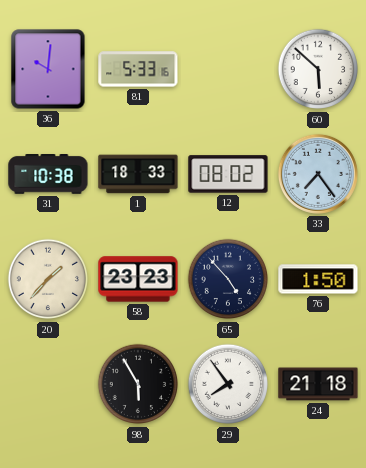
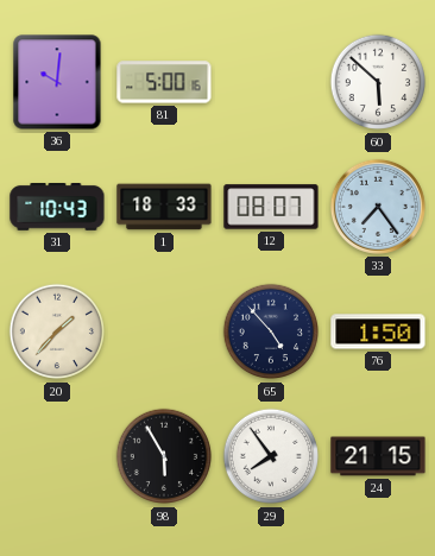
81: 5:33 -> 5:00
31: 10:38 -> 10:43
12: 08:02 -> 08:07
58: 23:23 -> none
24: 21:18 -> 21:15
